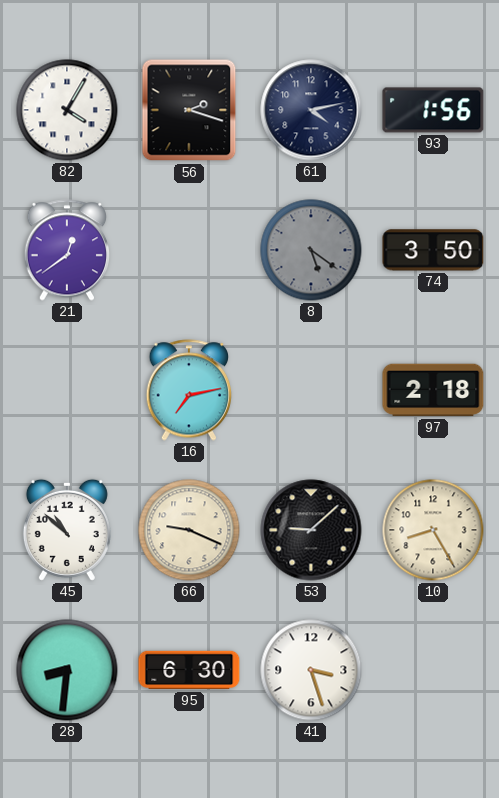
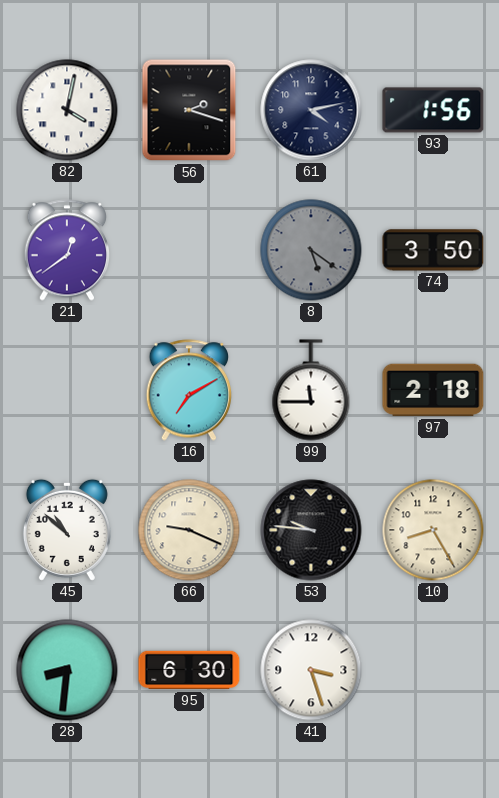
82: 4:05 -> 4:02
16: 7:13 -> 7:10
99: none -> 11:45
53: 9:08 -> 9:46
